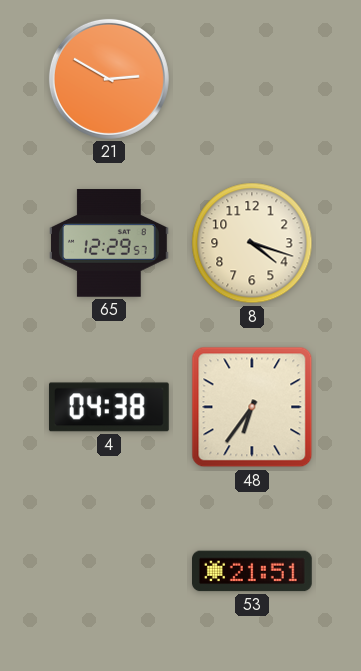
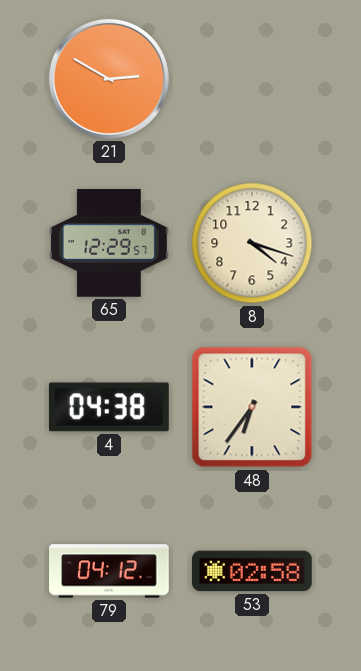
79: none -> 04:12
53: 21:51 -> 02:58
